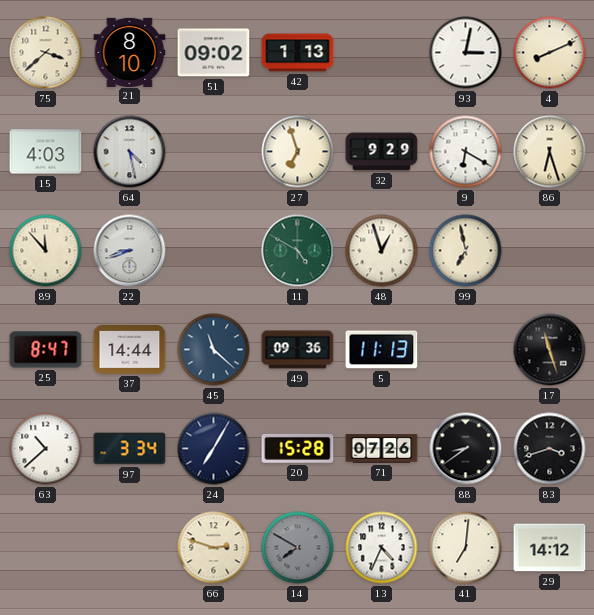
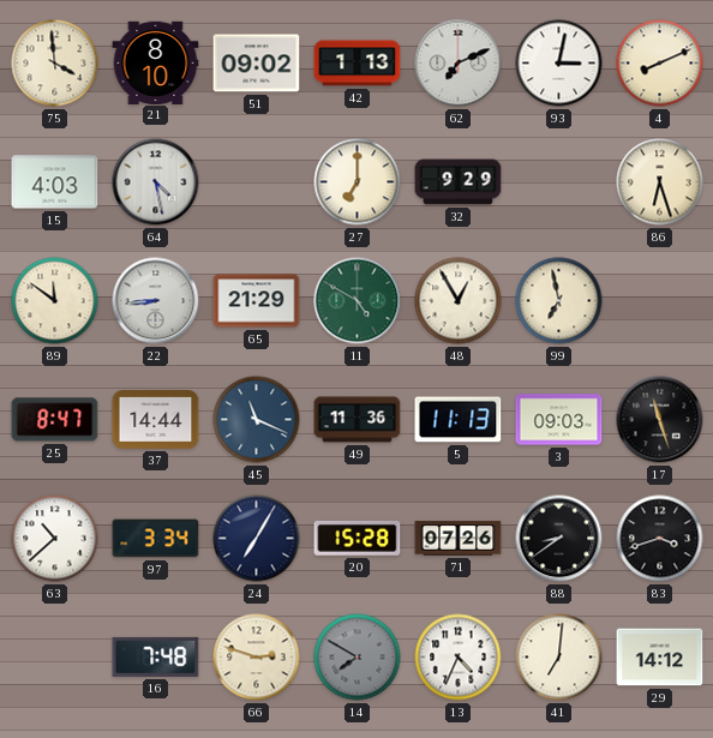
75: 3:38 -> 3:59
62: none -> 7:11
27: 6:57 -> 7:00
9: 6:20 -> none
89: 11:53 -> 11:51
22: 8:42 -> 8:44
65: none -> 21:29
48: 12:57 -> 12:55
45: 11:22 -> 11:19
49: 09:36 -> 11:36
3: none -> 09:03
16: none -> 7:48
